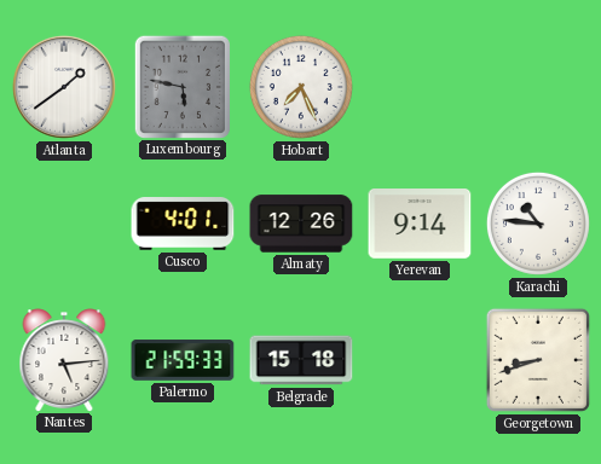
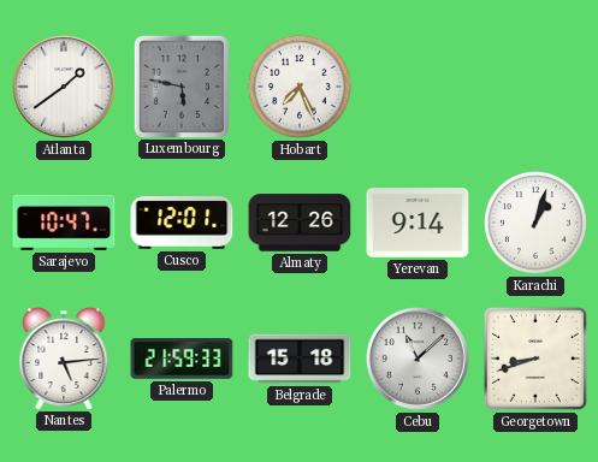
Sarajevo: none -> 10:47
Cusco: 4:01 -> 12:01
Karachi: 10:46 -> 1:03
Cebu: none -> 11:08
